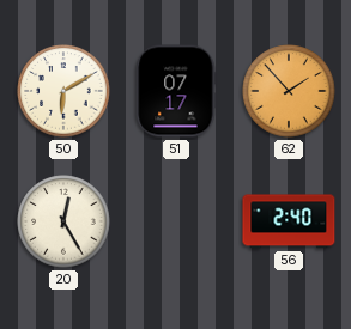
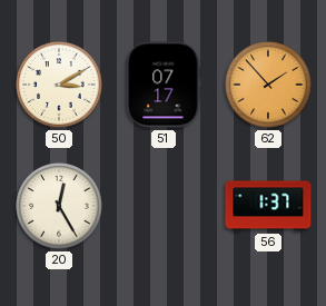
50: 6:10 -> 3:10
56: 2:40 -> 1:37
